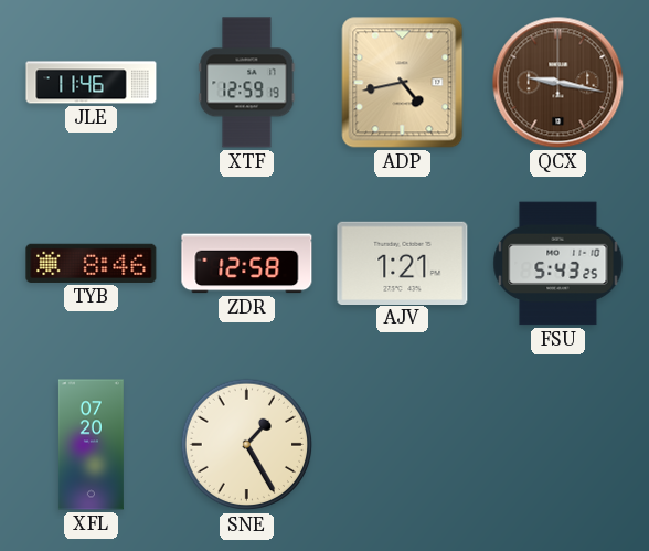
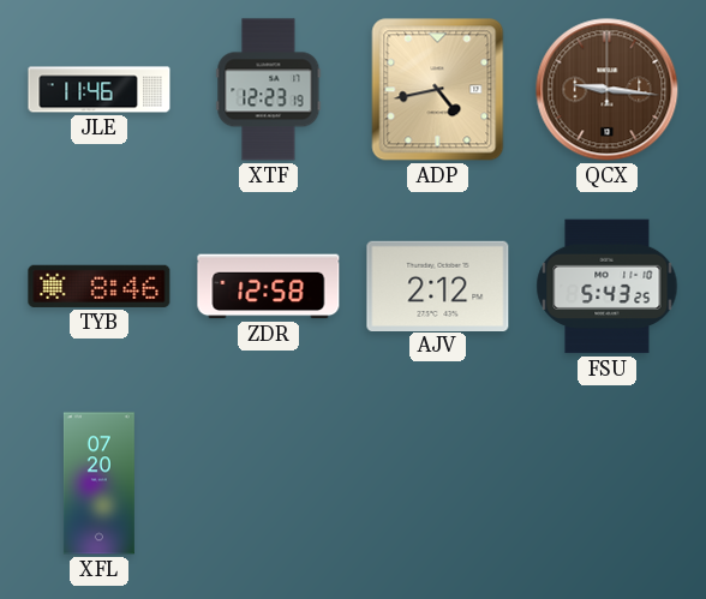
XTF: 12:59 -> 12:23
QCX: 9:17 -> 9:16
AJV: 1:21 -> 2:12
SNE: 1:25 -> none
